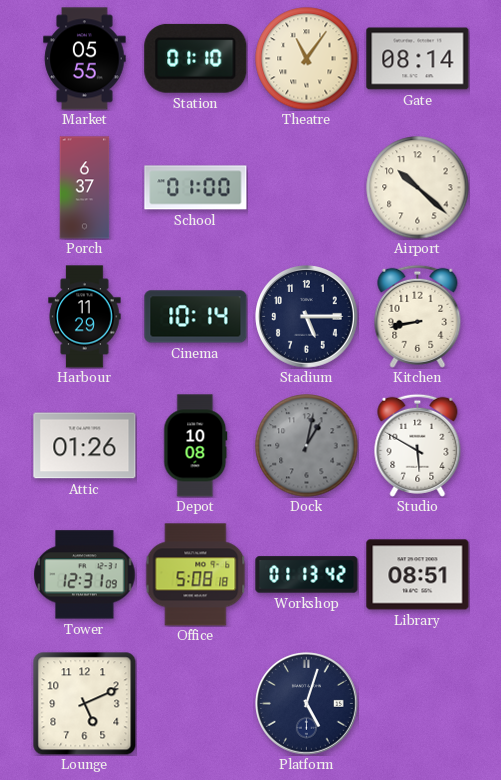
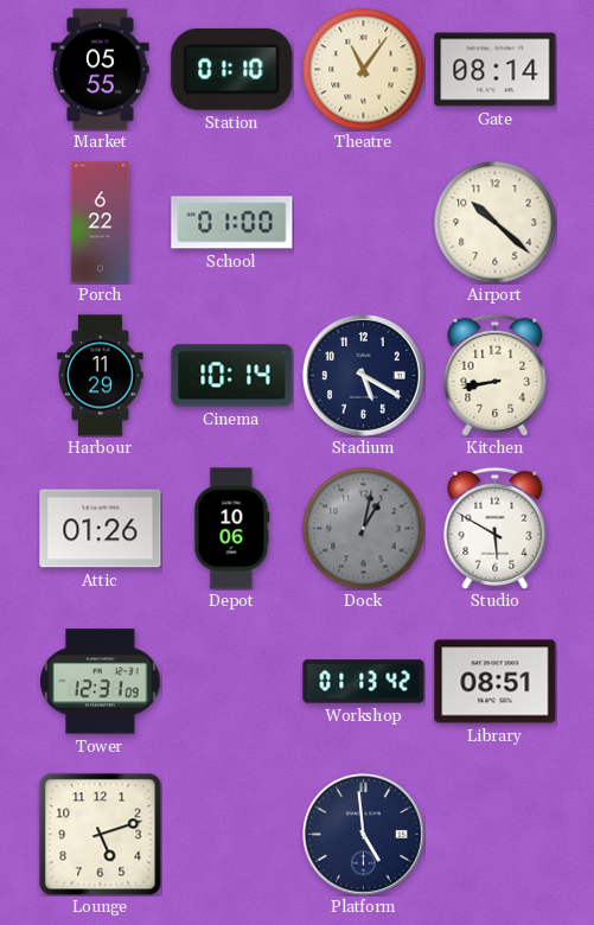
Porch: 6:37 -> 6:22
Stadium: 5:15 -> 5:20
Depot: 10:08 -> 10:06
Office: 5:08 -> none
Lounge: 5:11 -> 5:12
Platform: 5:03 -> 4:59
